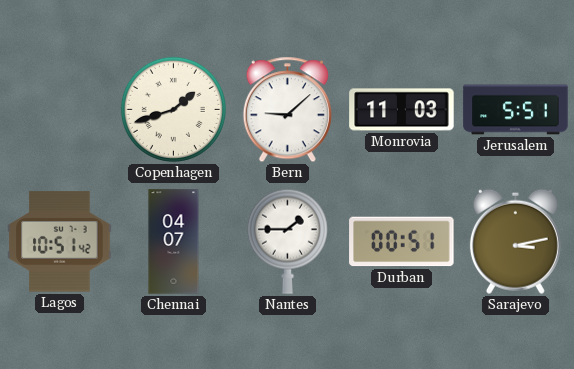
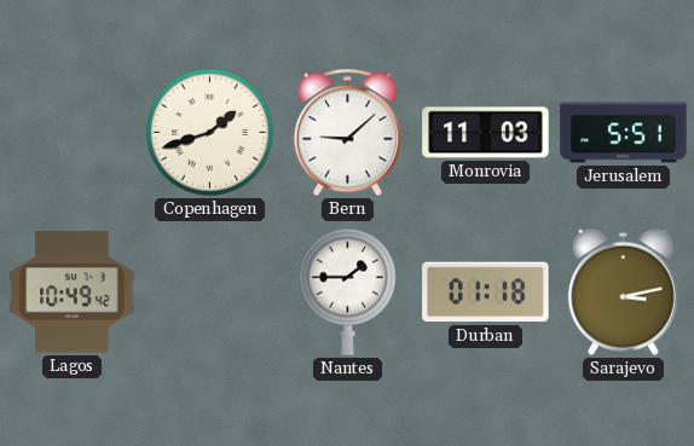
Lagos: 10:51 -> 10:49
Chennai: 04:07 -> none
Durban: 00:51 -> 01:18
